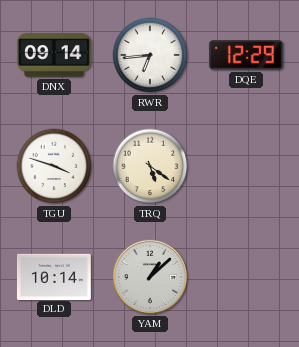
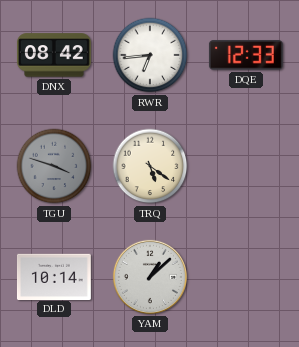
DNX: 09:14 -> 08:42
DQE: 12:29 -> 12:33
TGU dial: white -> grey
